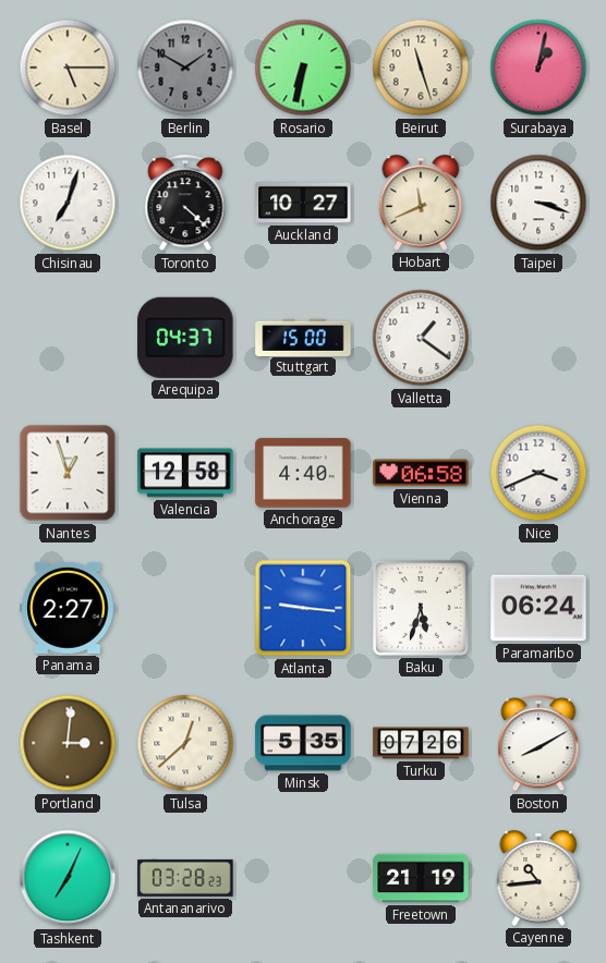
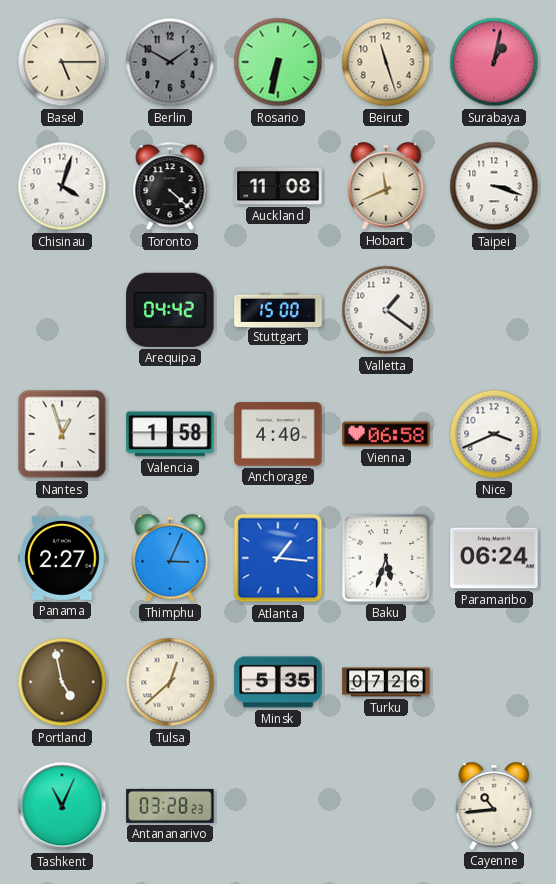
Chisinau: 7:03 -> 4:03
Auckland: 10:27 -> 11:08
Arequipa: 04:37 -> 04:42
Valencia: 12:58 -> 1:58
Thimphu: none -> 3:04
Atlanta: 9:16 -> 1:16
Portland: 3:01 -> 4:58
Boston: 8:10 -> none
Tashkent: 7:04 -> 11:04
Freetown: 21:19 -> none
